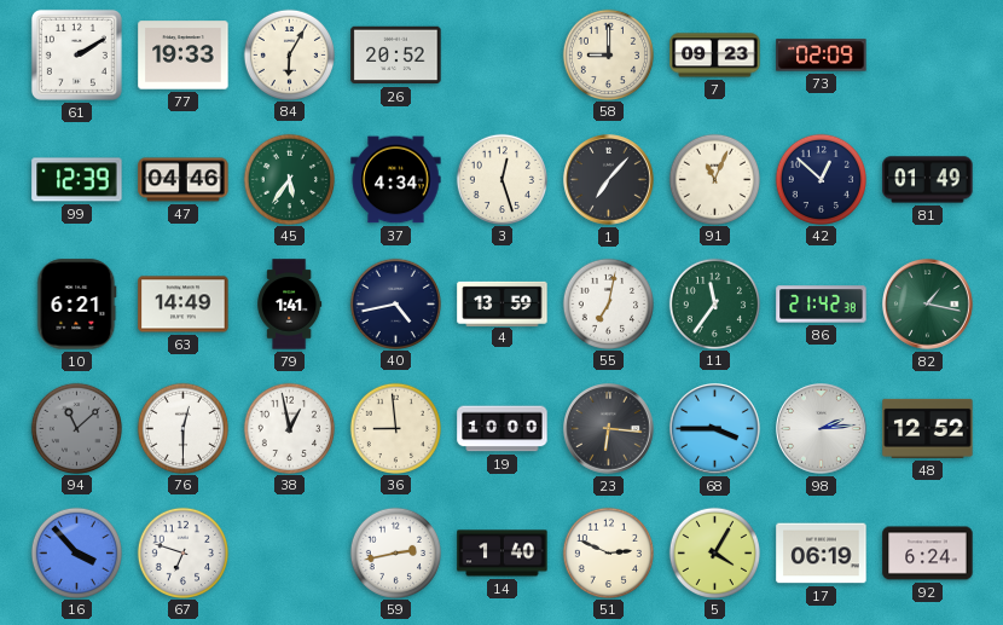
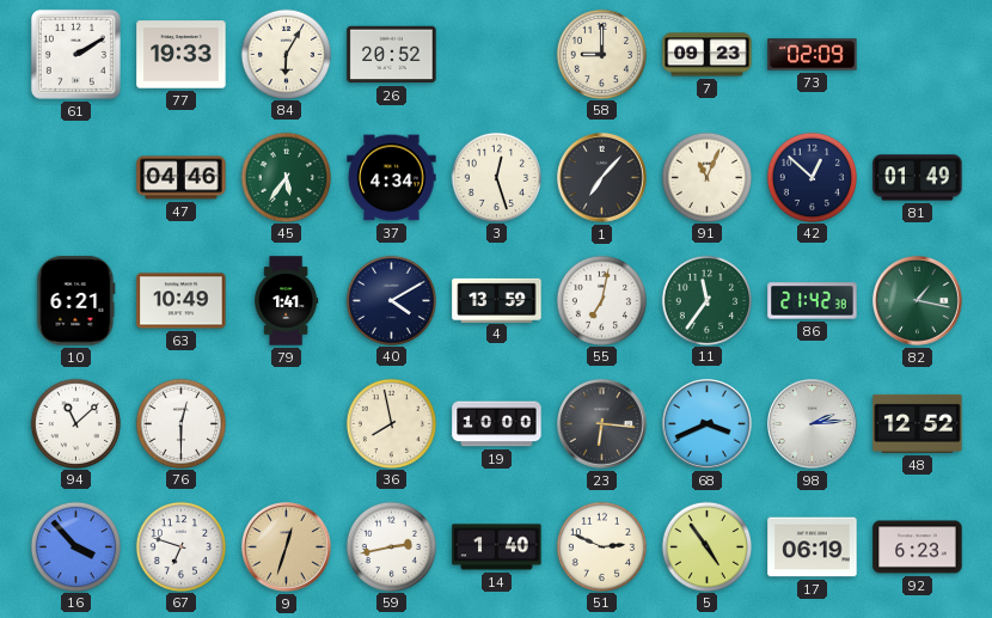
99: 12:39 -> none
63: 14:49 -> 10:49
40: 4:43 -> 4:10
94 dial: grey -> white
38: 12:58 -> none
36: 8:59 -> 7:58
68: 3:45 -> 3:41
9: none -> 12:33
5: 4:05 -> 4:54
92: 6:24 -> 6:23
